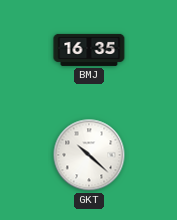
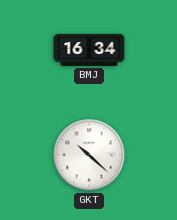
BMJ: 16:35 -> 16:34
